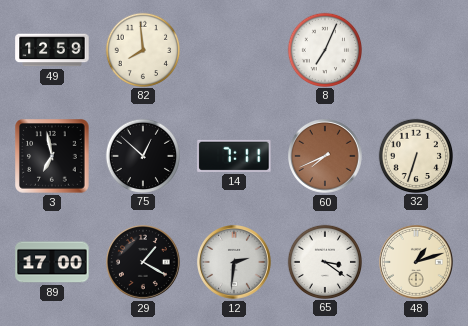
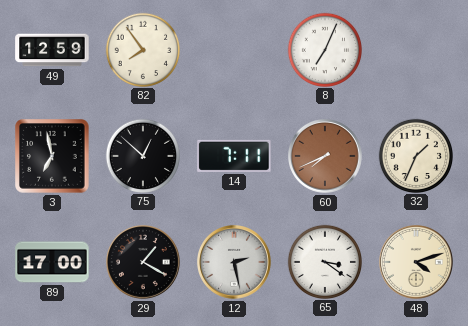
82: 7:59 -> 7:54
32: 6:33 -> 1:34
12: 2:31 -> 2:28
48: 1:12 -> 4:12
